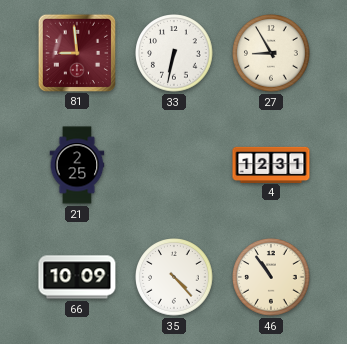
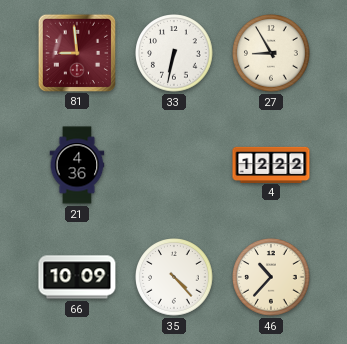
21: 2:25 -> 4:36
4: 12:31 -> 12:22
46: 10:54 -> 10:37
